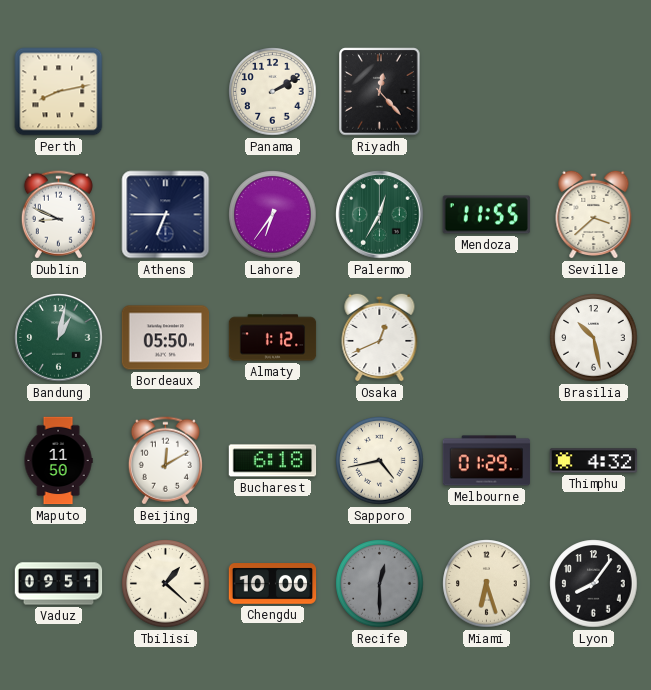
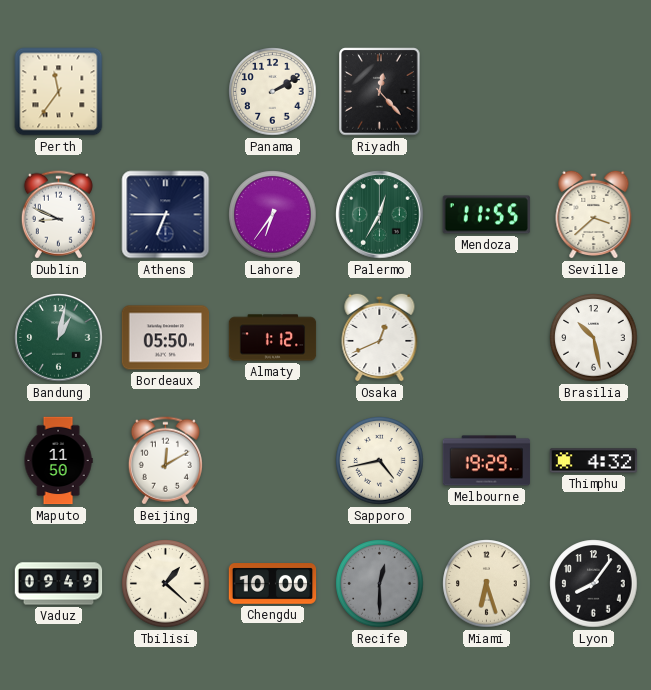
Perth: 8:13 -> 11:36
Bucharest: 6:18 -> none
Melbourne: 01:29 -> 19:29
Vaduz: 09:51 -> 09:49
